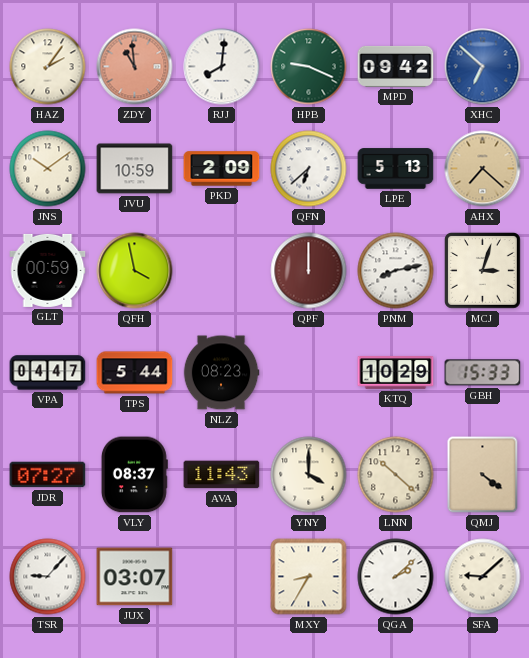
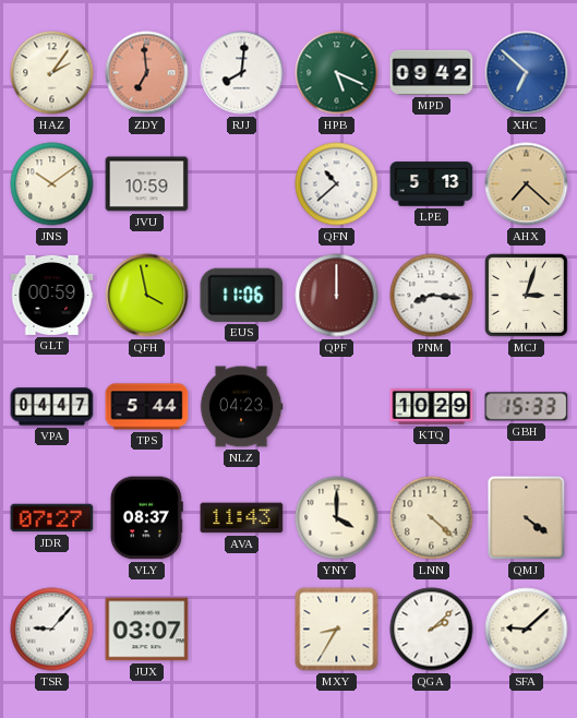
ZDY: 10:59 -> 6:59
HPB: 9:19 -> 5:19
PKD: 2:09 -> none
QFN: 6:38 -> 10:38
EUS: none -> 11:06
PNM: 8:13 -> 8:16
NLZ: 08:23 -> 04:23
LNN: 10:22 -> 4:22
